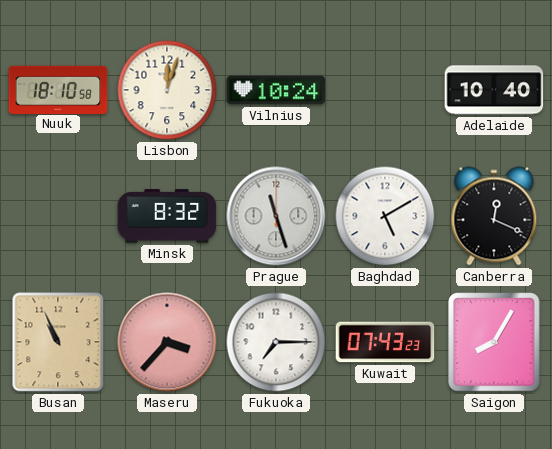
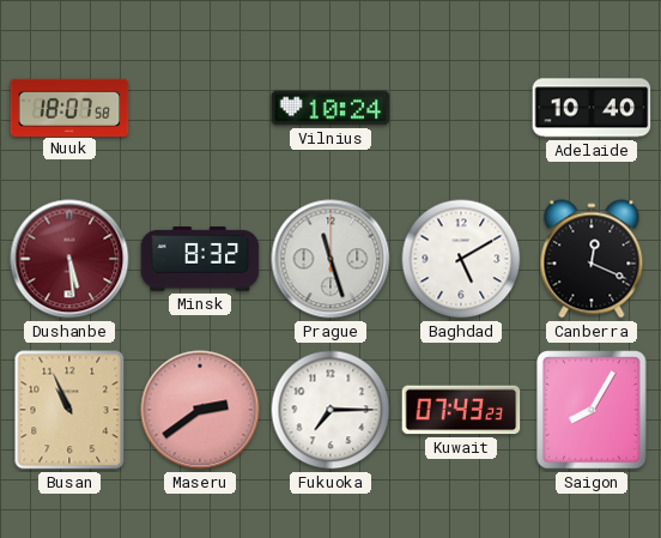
Nuuk: 18:10 -> 18:07
Lisbon: 12:03 -> none
Dushanbe: none -> 5:29
Maseru: 3:37 -> 2:39
